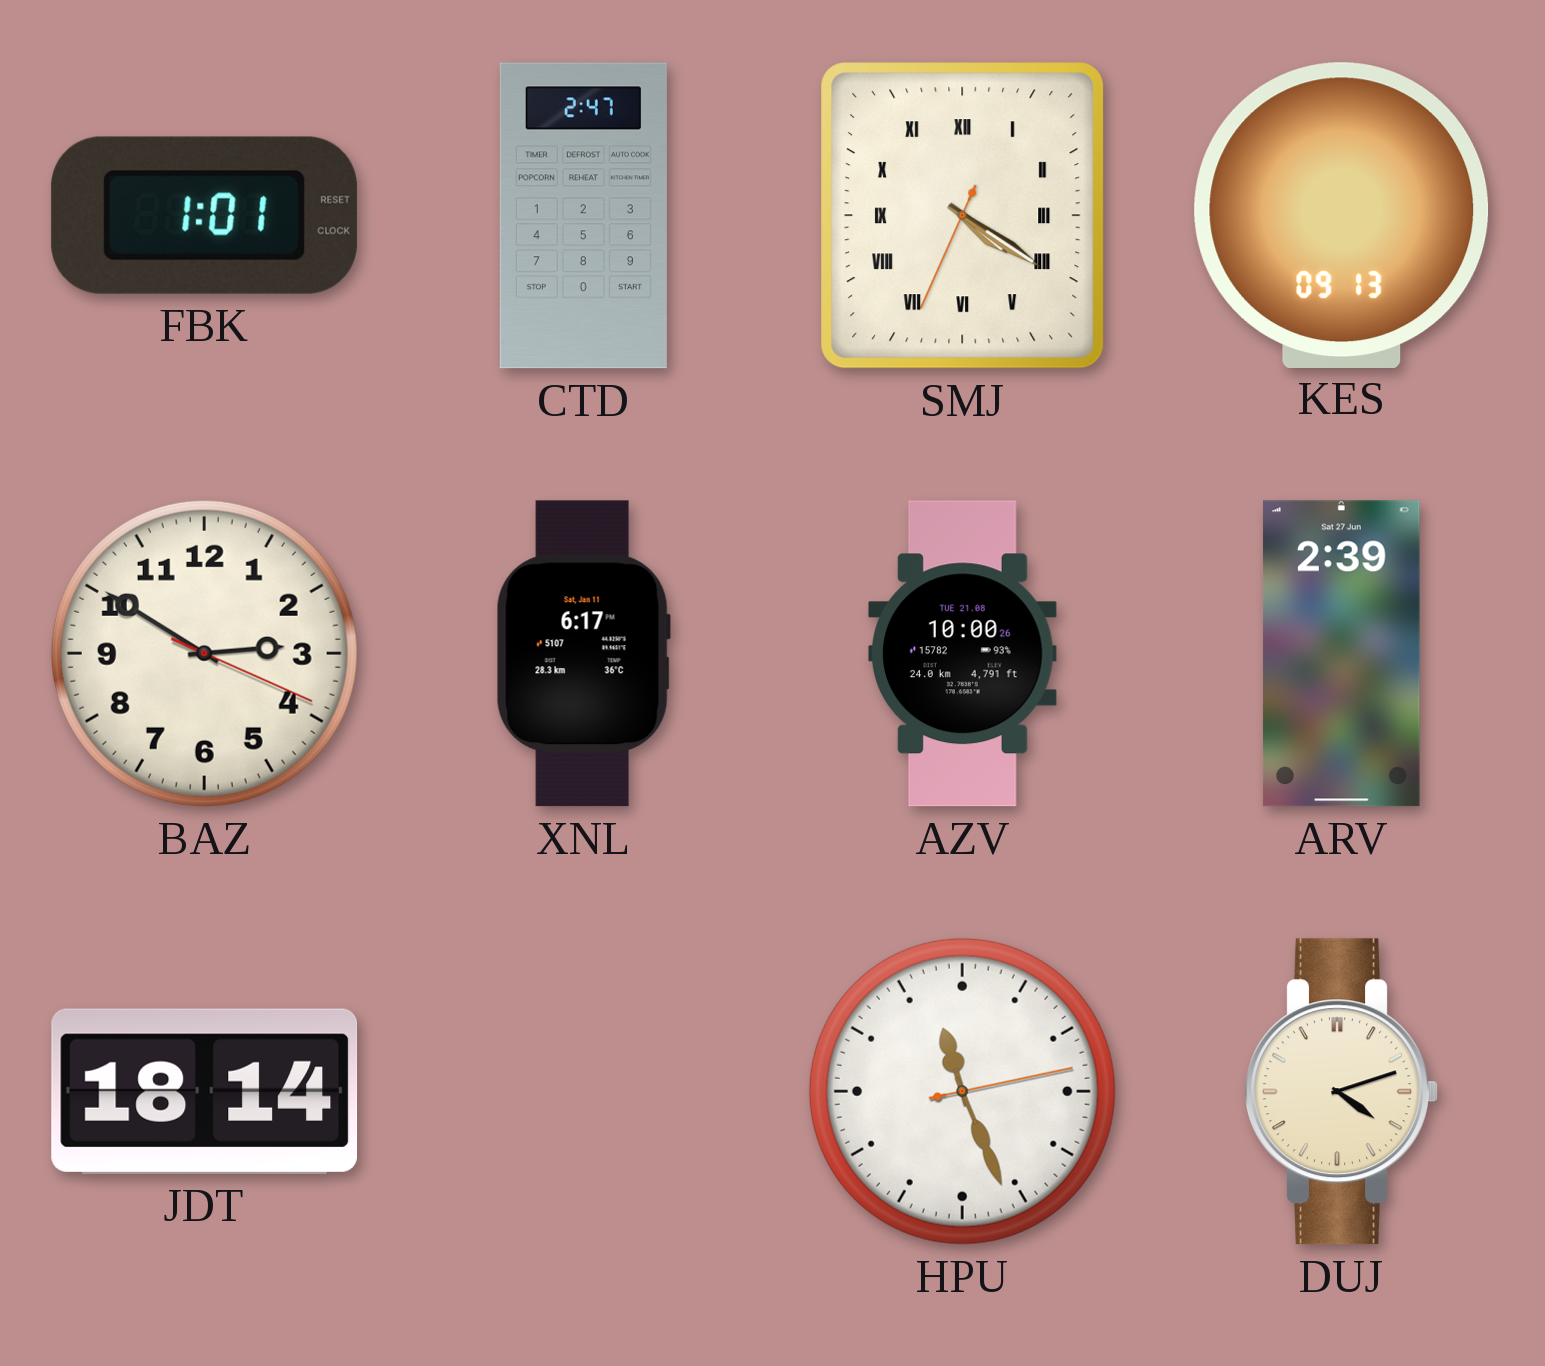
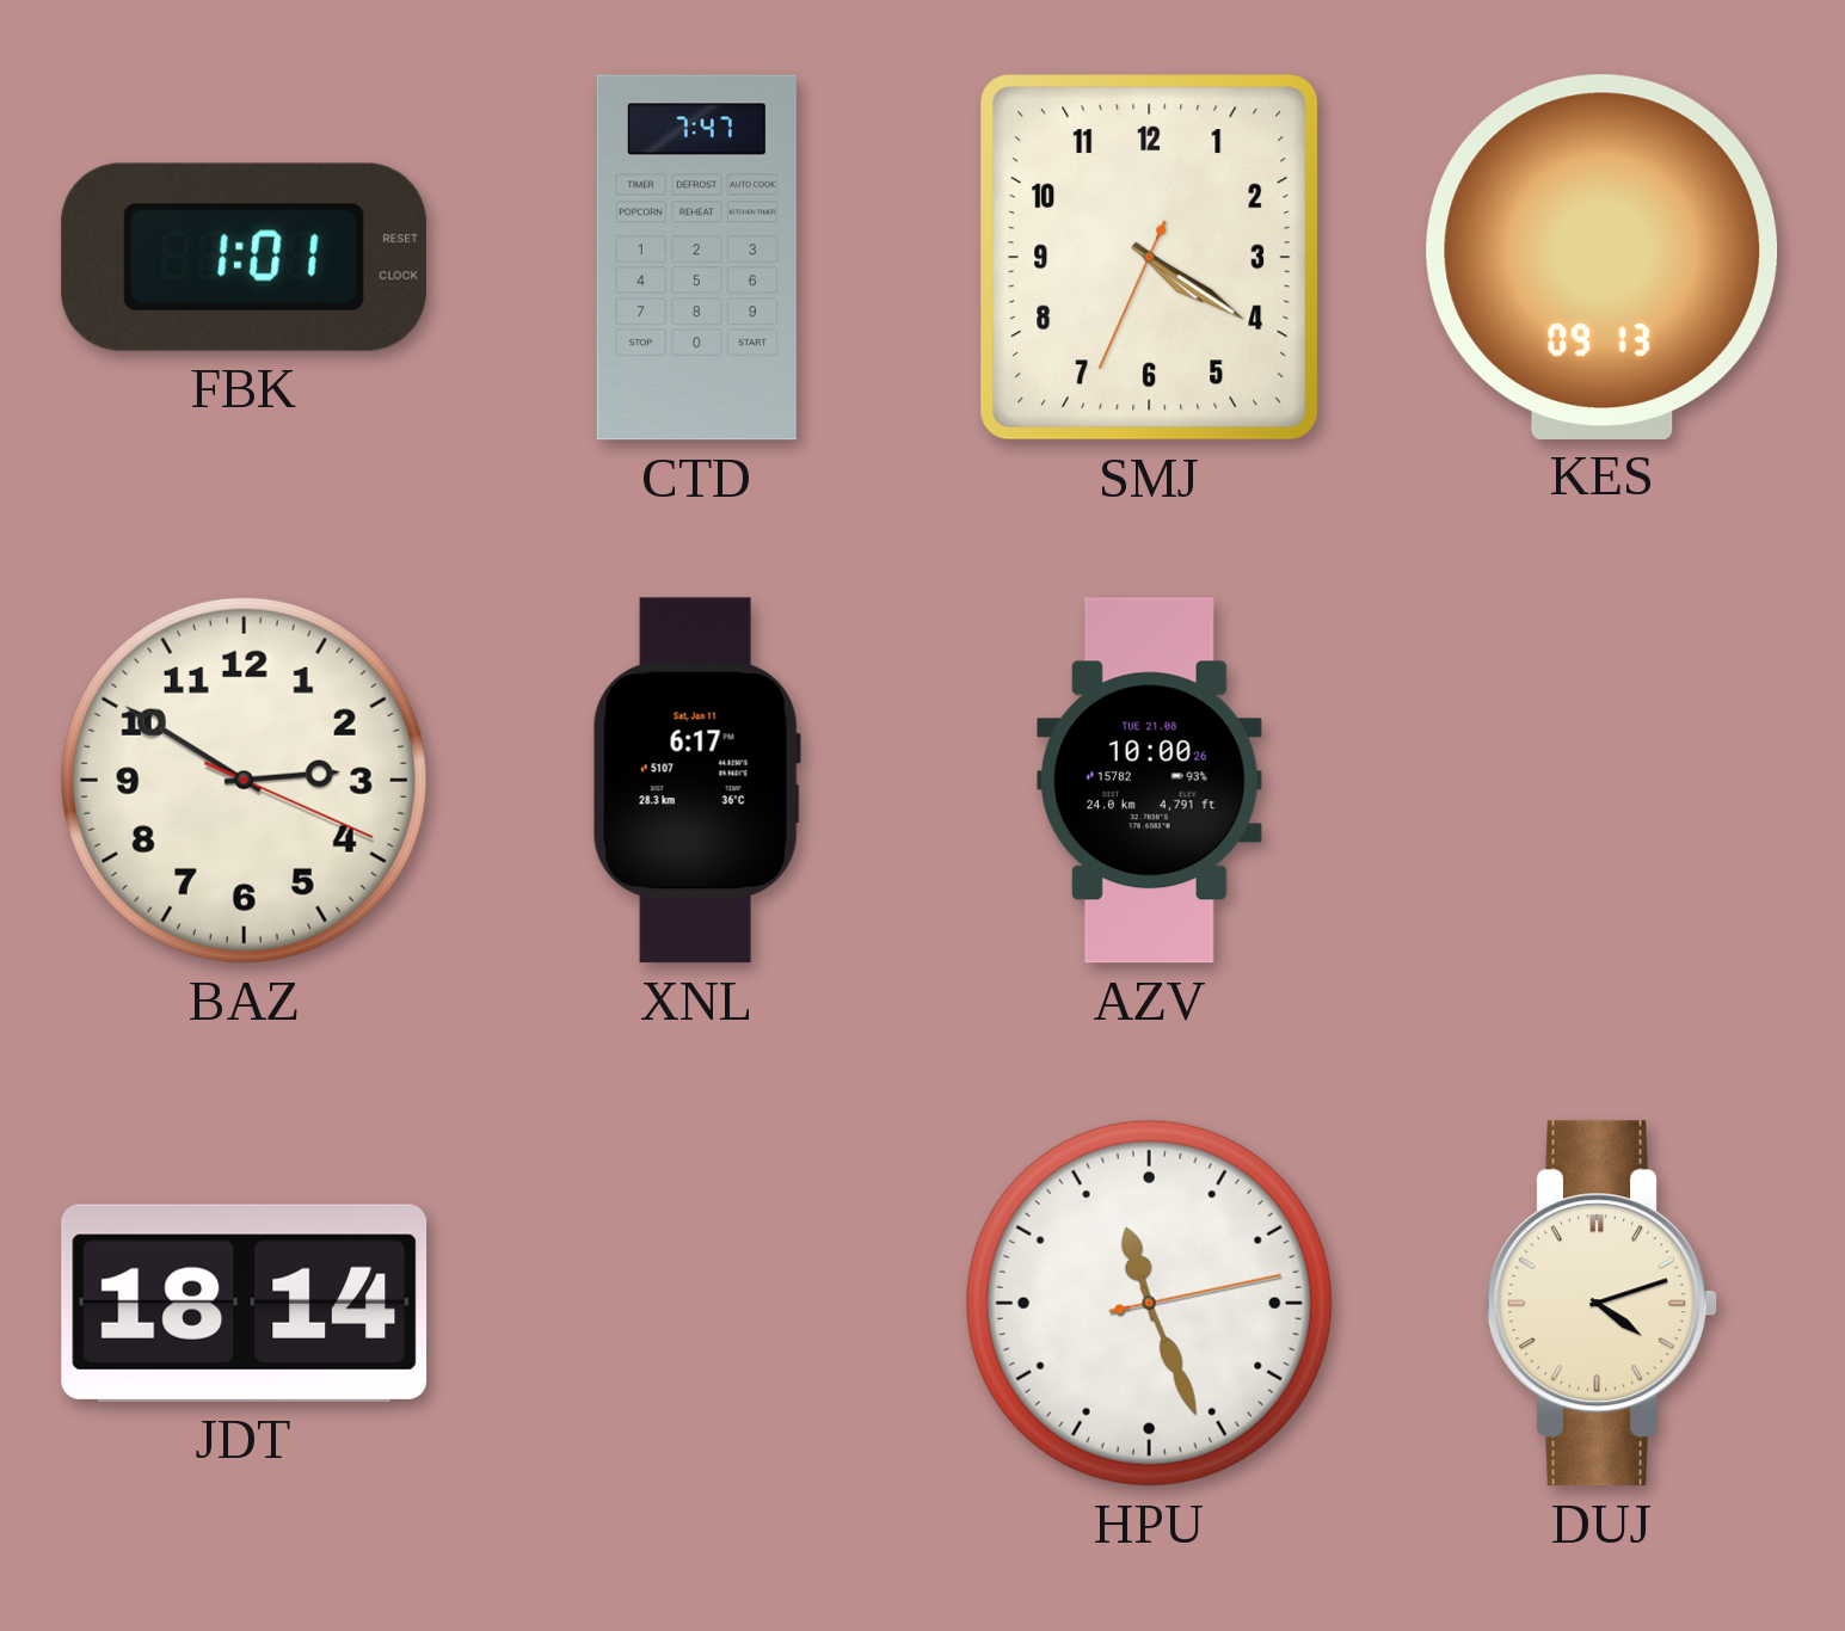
CTD: 2:47 -> 7:47
SMJ numerals: Roman -> Arabic
ARV: 2:39 -> none
